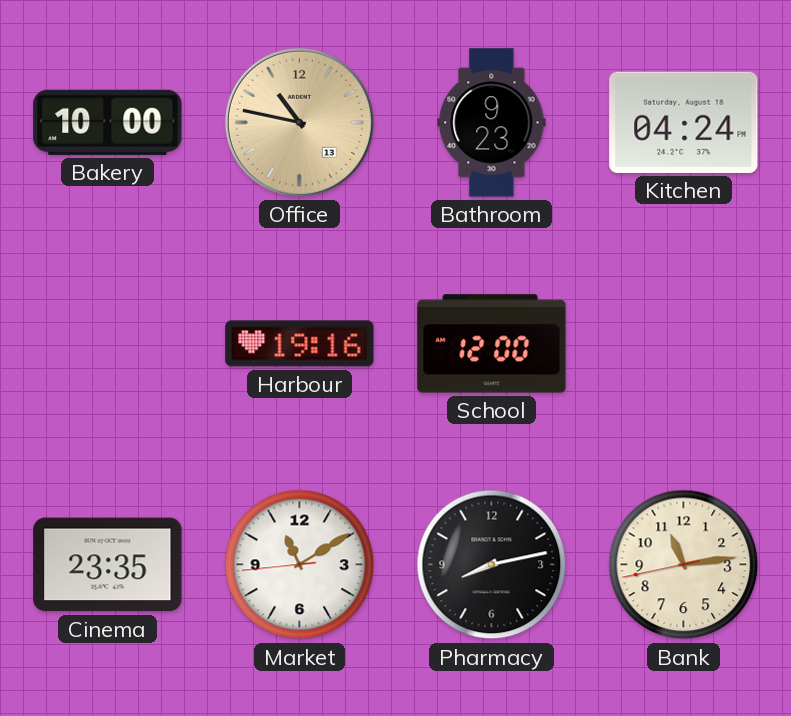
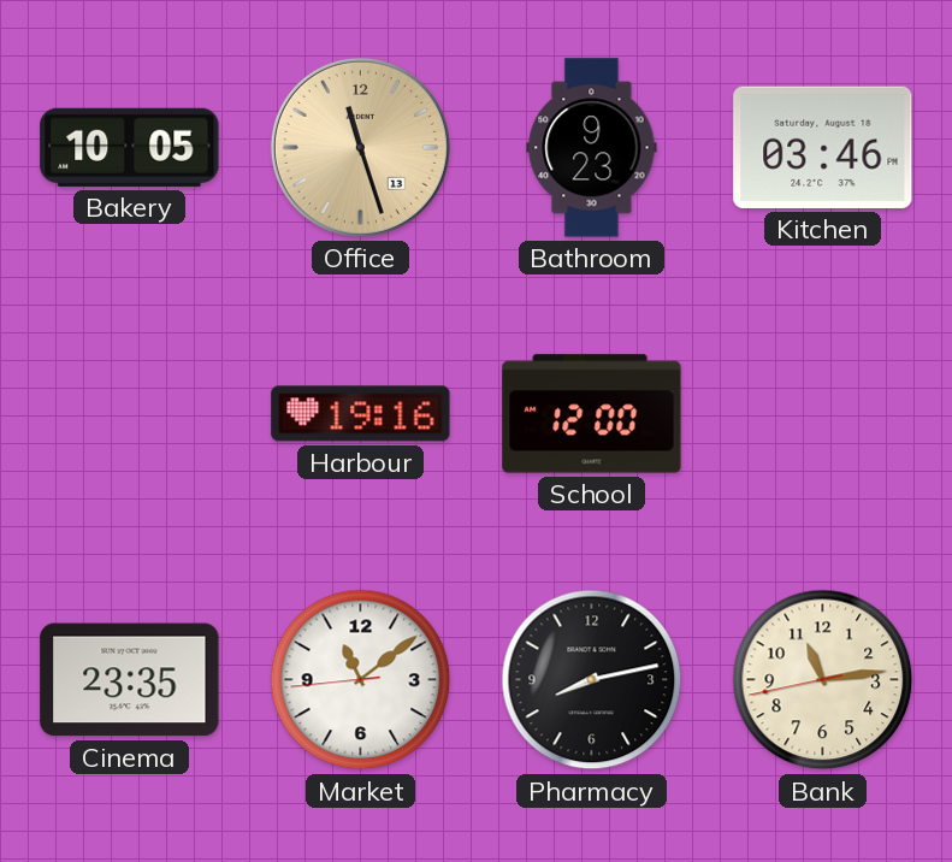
Bakery: 10:00 -> 10:05
Office: 10:47 -> 11:27
Kitchen: 04:24 -> 03:46
Market: 11:09 -> 11:08
